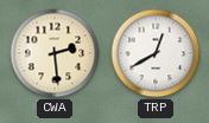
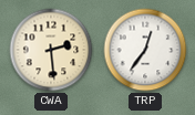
TRP: 12:40 -> 12:36
